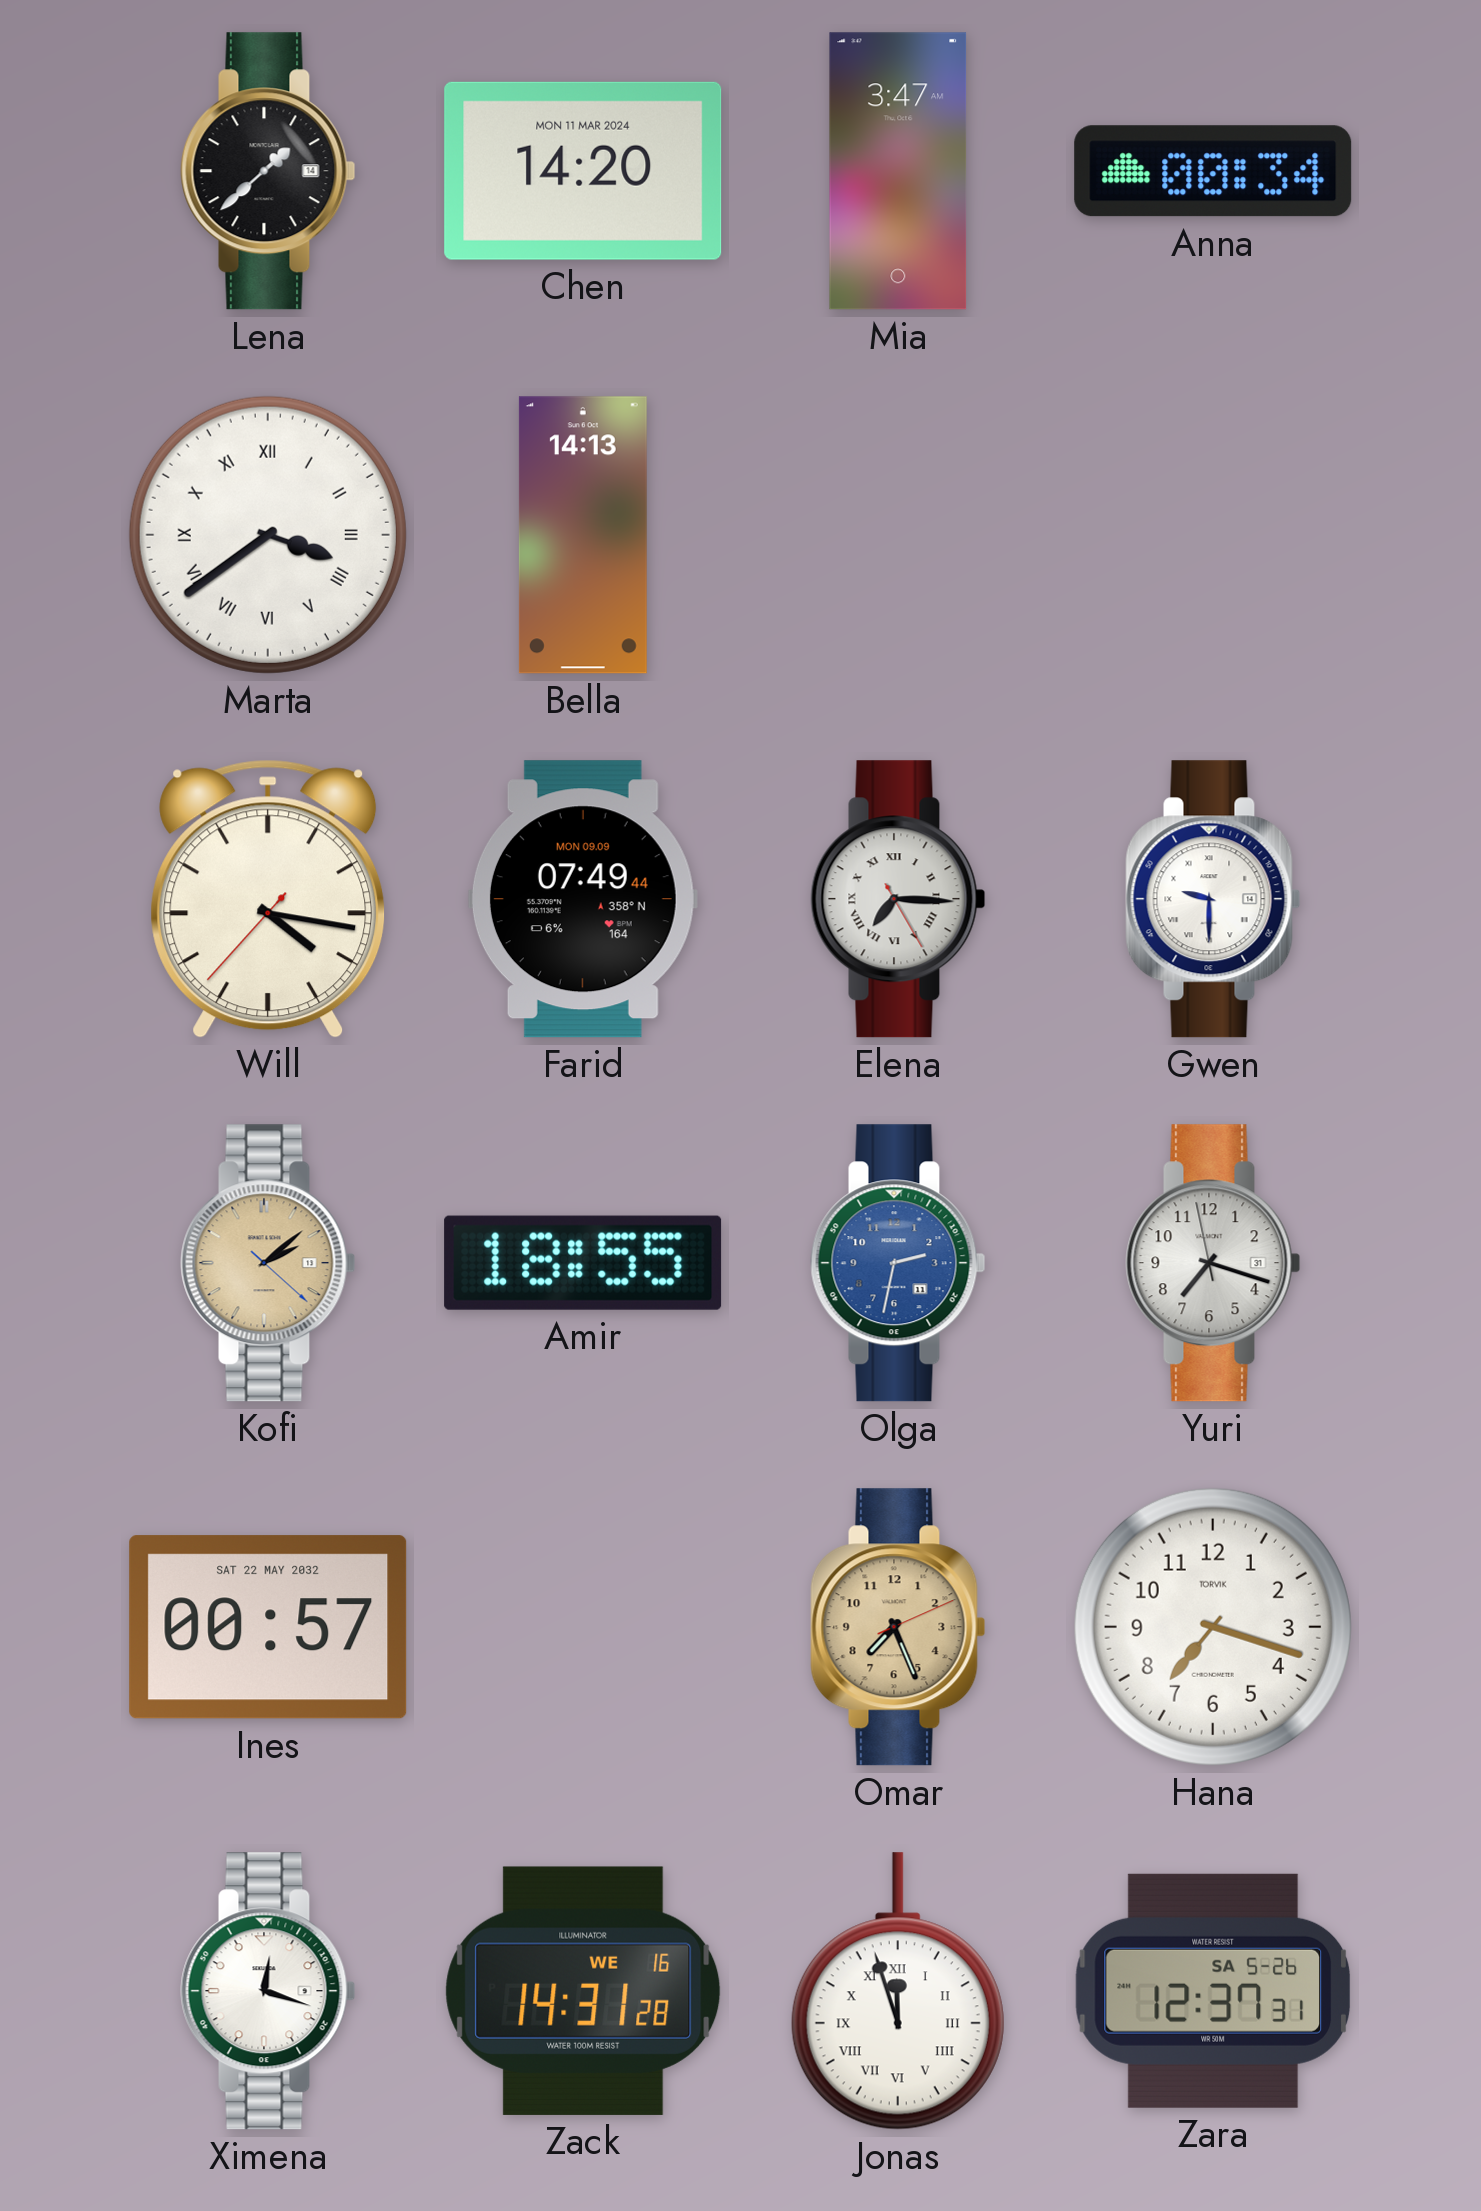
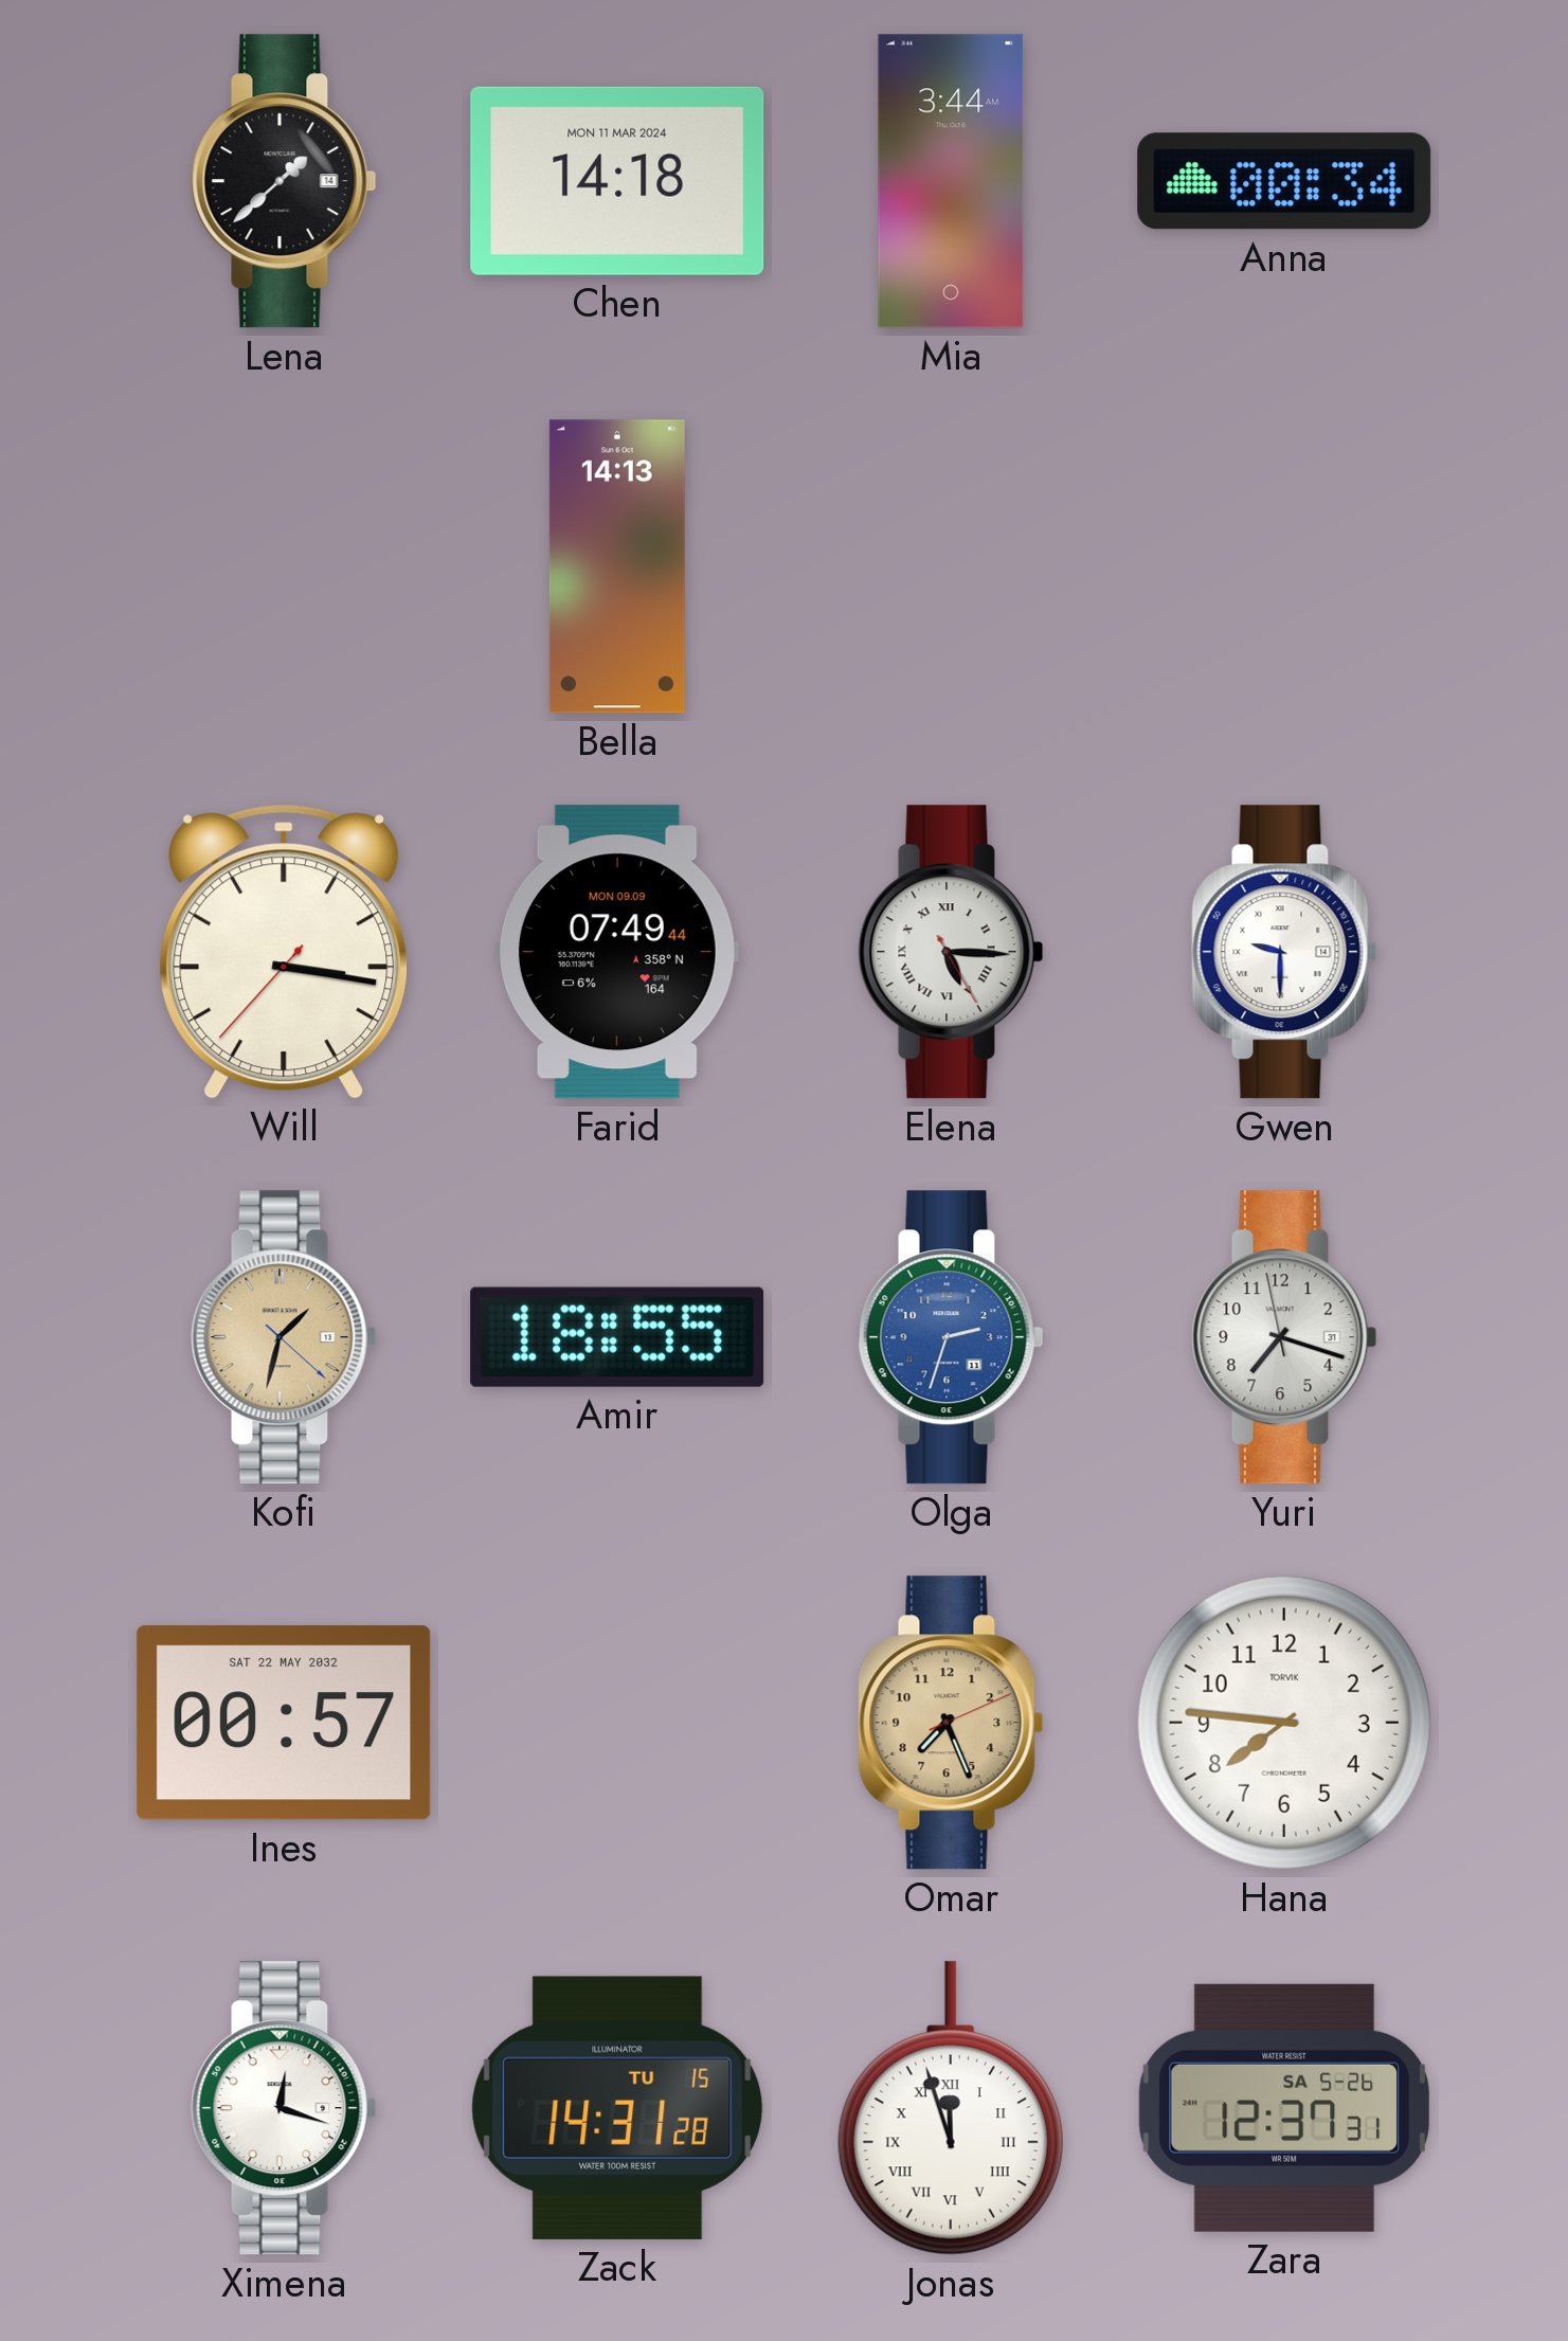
Chen: 14:20 -> 14:18
Mia: 3:47 -> 3:44
Marta: 3:39 -> none
Will: 4:16 -> 3:16
Elena: 7:15 -> 5:15
Kofi: 2:08 -> 1:32
Olga: 2:32 -> 2:33
Hana: 7:18 -> 7:46
Zack date: WE 16 -> TU 15
